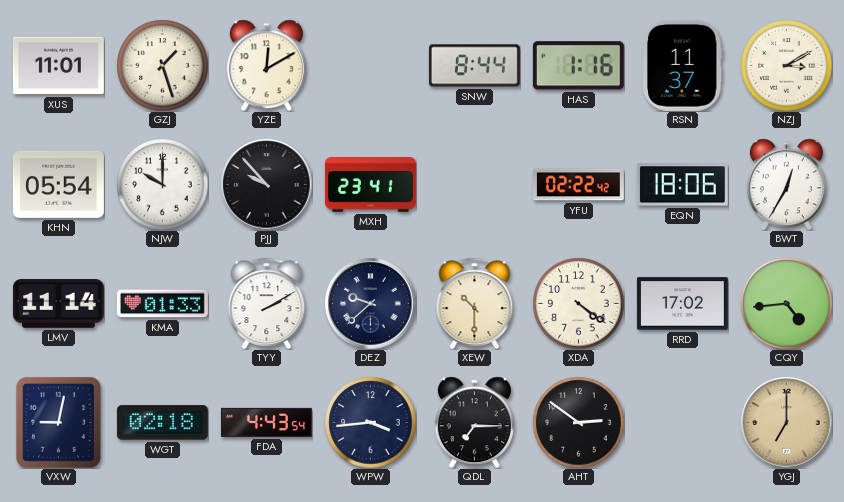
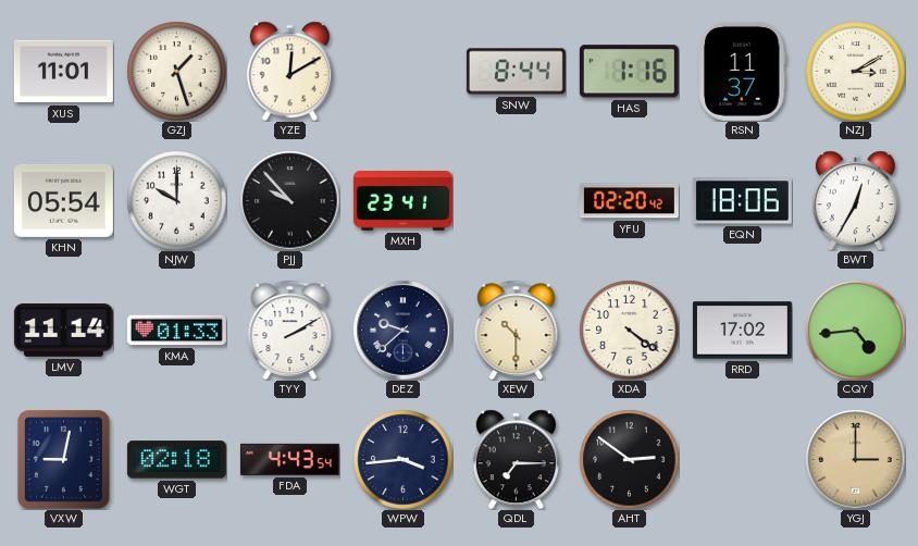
YFU: 02:22 -> 02:20
YGJ: 7:00 -> 3:00
